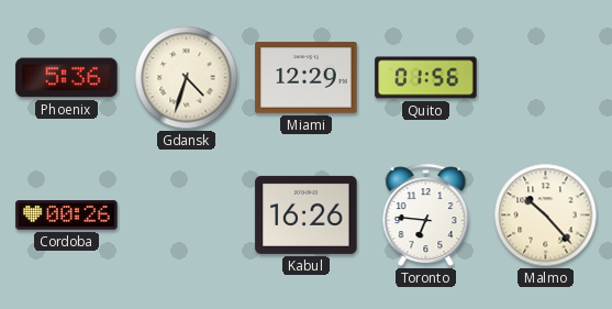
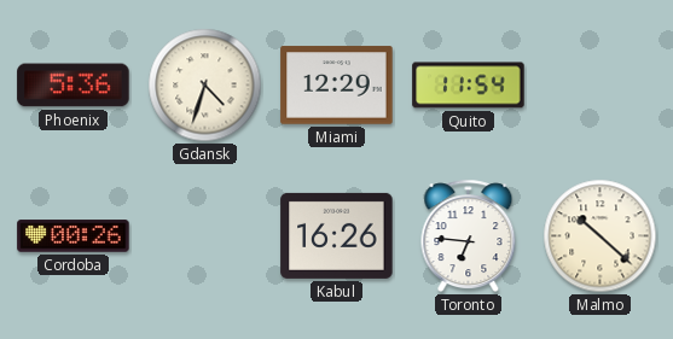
Quito: 01:56 -> 11:54
Malmo: 10:23 -> 10:22
